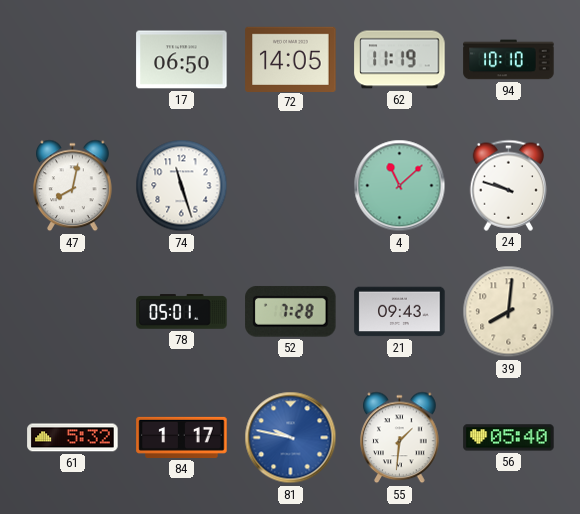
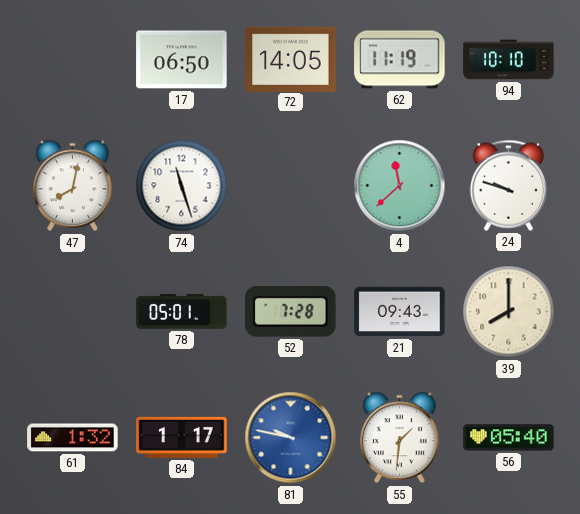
4: 11:08 -> 11:38
39: 8:01 -> 8:00
61: 5:32 -> 1:32
